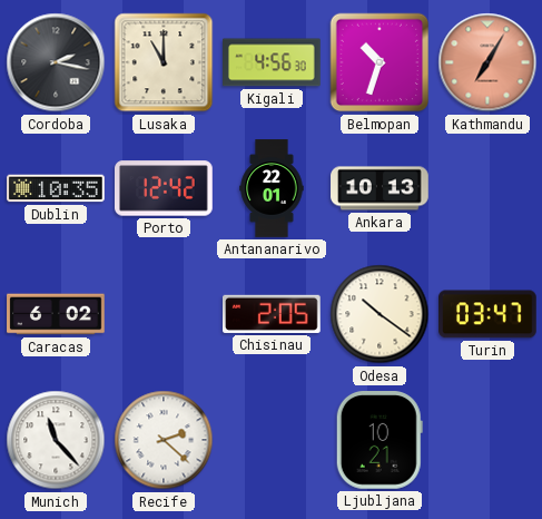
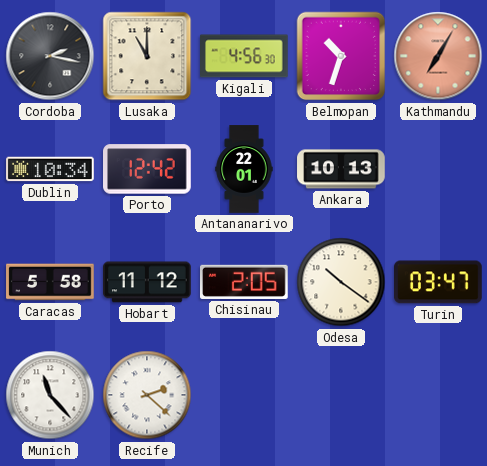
Dublin: 10:35 -> 10:34
Caracas: 6:02 -> 5:58
Hobart: none -> 11:12
Ljubljana: 10:21 -> none
